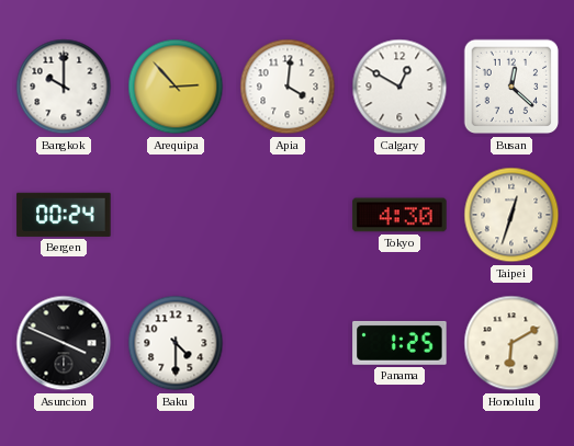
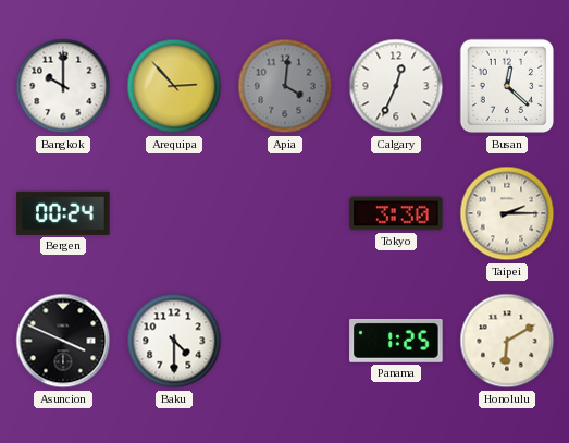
Apia dial: white -> grey
Calgary: 12:50 -> 12:34
Tokyo: 4:30 -> 3:30
Taipei: 12:33 -> 2:15
